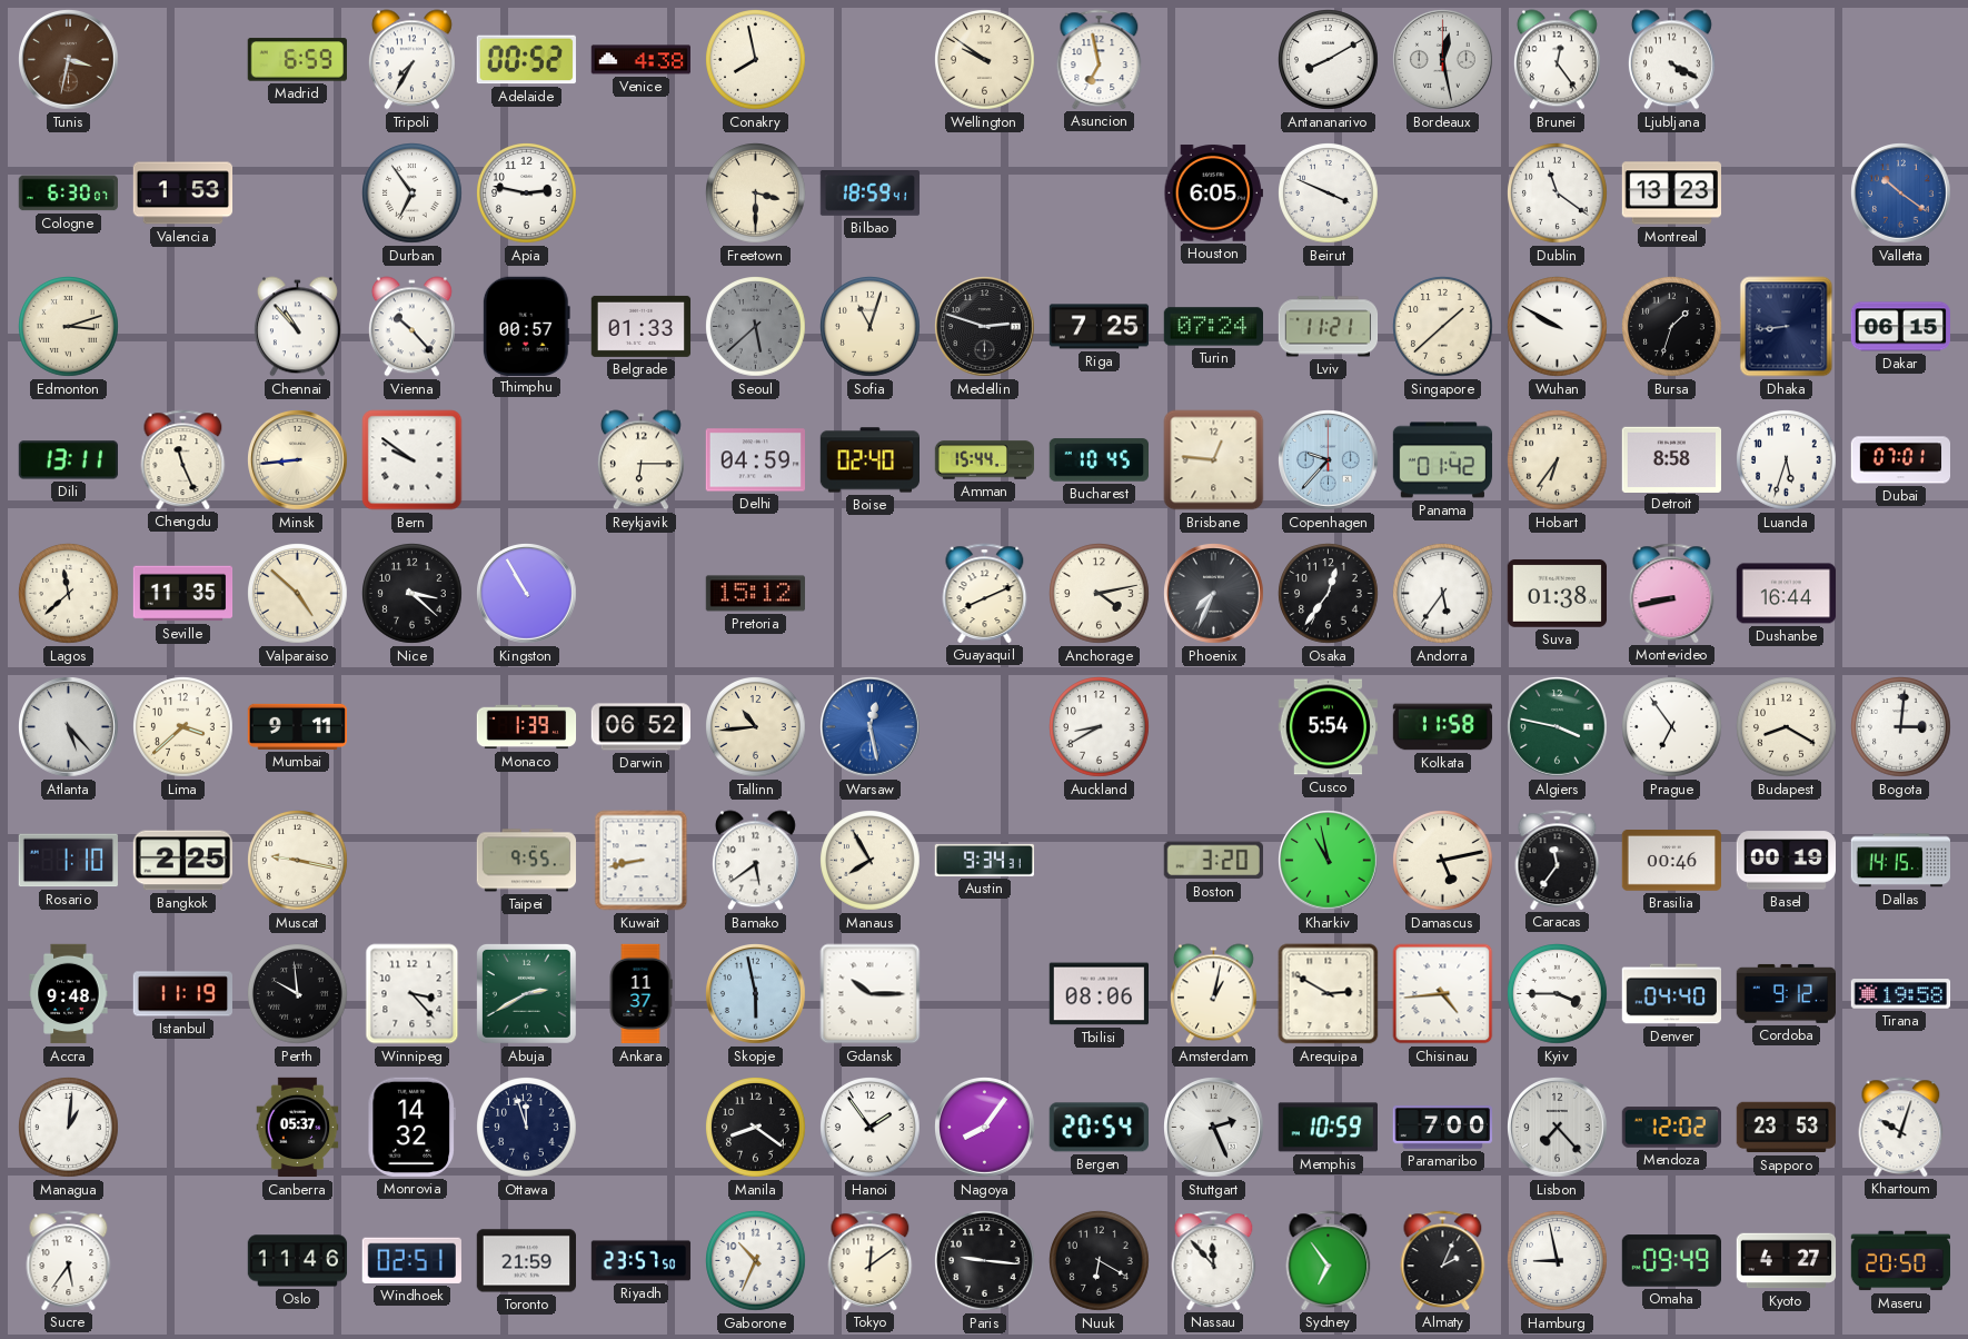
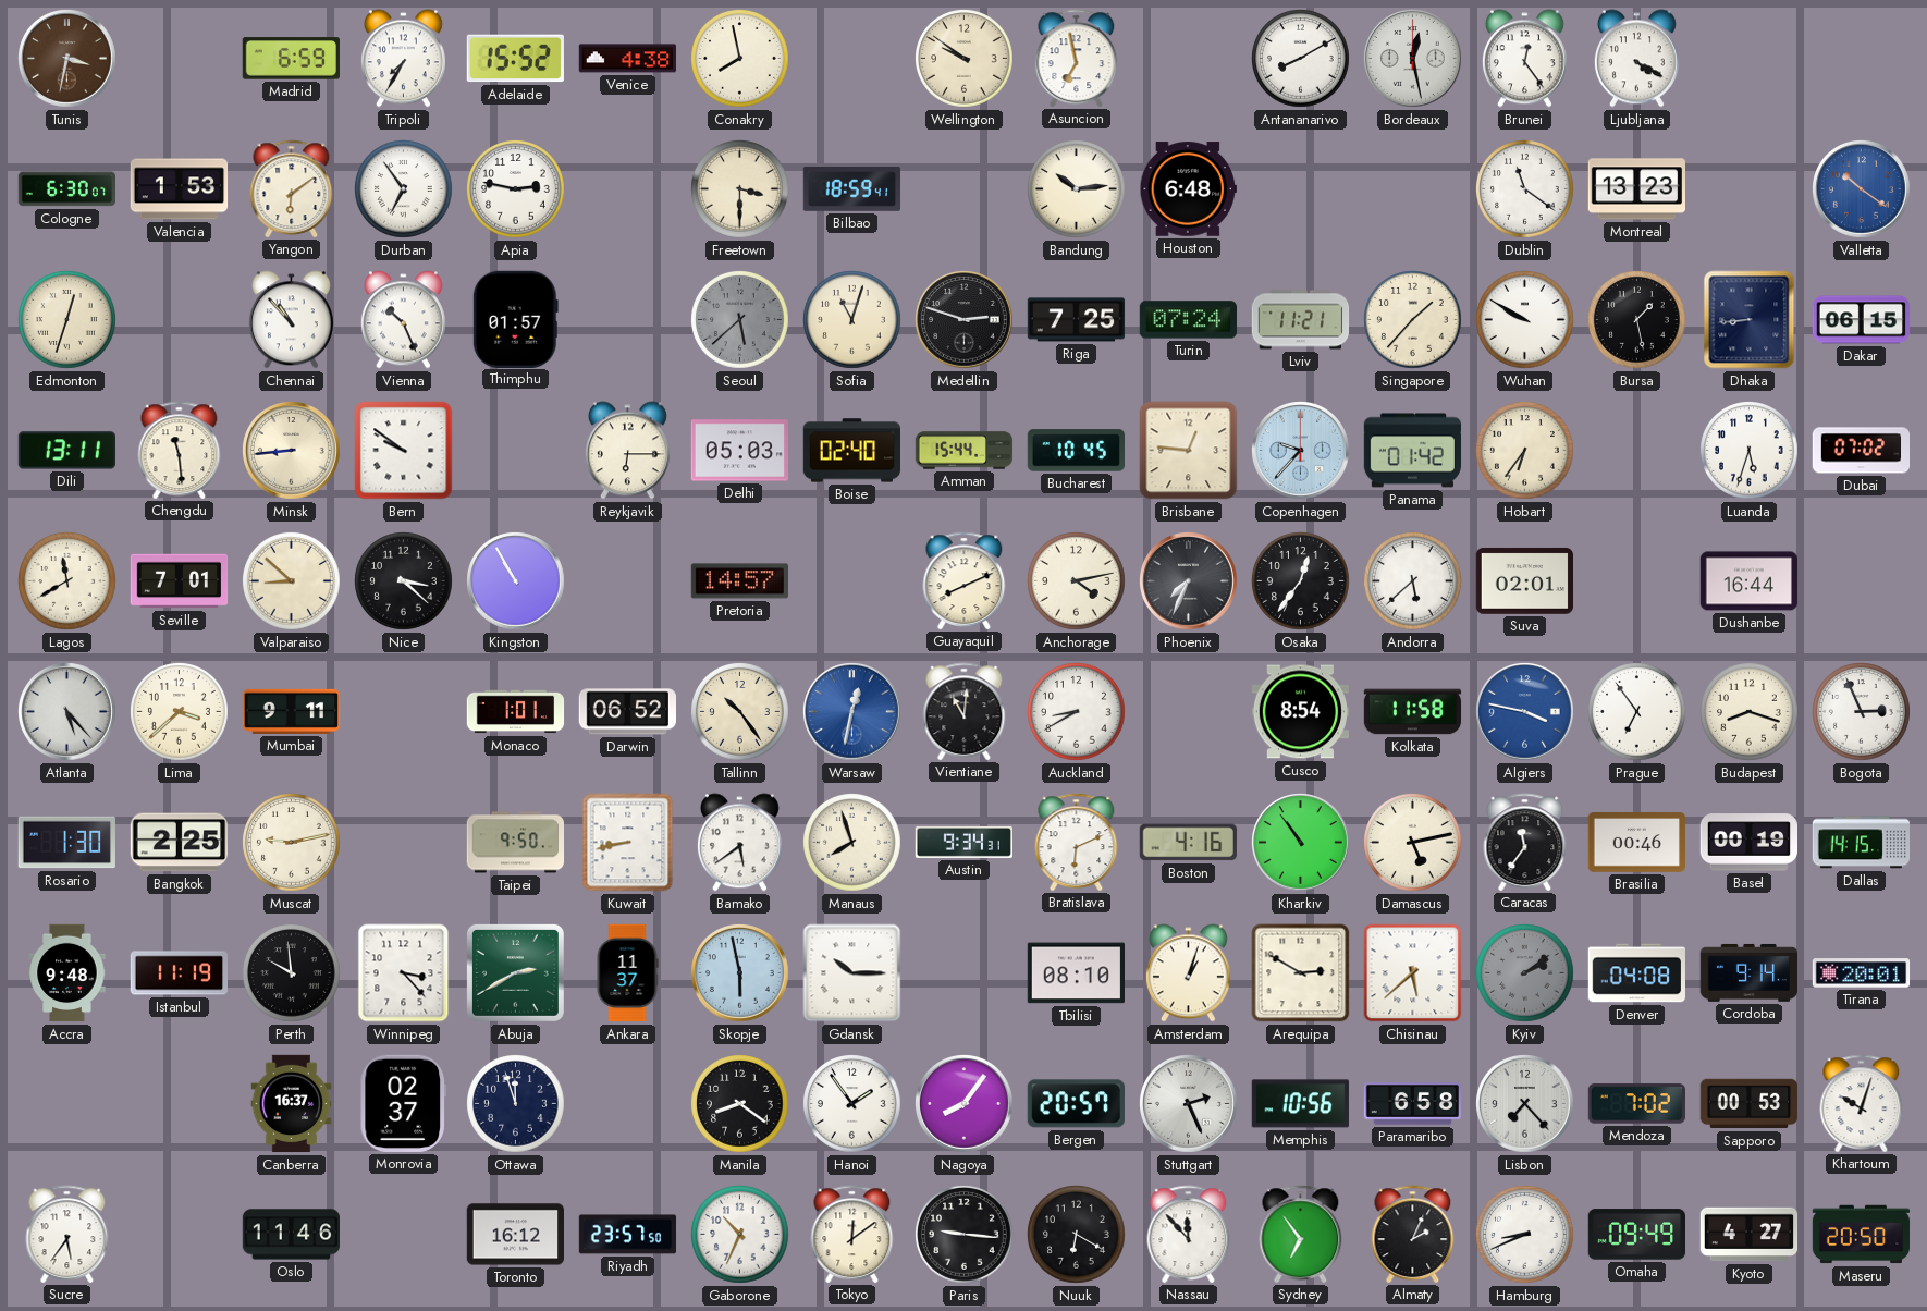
Adelaide: 00:52 -> 15:52
Yangon: none -> 6:09
Bandung: none -> 10:14
Houston: 6:05 -> 6:48
Beirut: 3:49 -> none
Edmonton: 3:12 -> 12:33
Vienna: 10:23 -> 10:26
Thimphu: 00:57 -> 01:57
Belgrade: 01:33 -> none
Singapore: 1:38 -> 1:37
Bursa: 1:33 -> 1:28
Chengdu: 11:26 -> 11:29
Delhi: 04:59 -> 05:03
Detroit: 8:58 -> none
Dubai: 07:01 -> 07:02
Lagos: 11:38 -> 11:40
Seville: 11:35 -> 7:01
Valparaiso: 4:52 -> 8:52
Pretoria: 15:12 -> 14:57
Andorra: 5:36 -> 5:38
Suva: 01:38 -> 02:01
Montevideo: 8:43 -> none
Monaco: 1:39 -> 1:01
Tallinn: 10:44 -> 10:24
Warsaw: 12:28 -> 12:32
Vientiane: none -> 11:01
Cusco: 5:54 -> 8:54
Algiers dial: green -> blue
Budapest: 8:20 -> 8:18
Bogota: 3:01 -> 2:56
Rosario: 1:10 -> 1:30
Muscat: 9:17 -> 9:13
Taipei: 9:55 -> 9:50
Manaus: 7:55 -> 7:57
Bratislava: none -> 6:11
Boston: 3:20 -> 4:16
Kharkiv: 10:58 -> 10:54
Tbilisi: 08:06 -> 08:10
Amsterdam: 1:02 -> 1:03
Chisinau: 4:44 -> 5:38
Kyiv: 3:45 -> 2:09
Kyiv dial: white -> grey
Denver: 04:40 -> 04:08
Cordoba: 9:12 -> 9:14
Tirana: 19:58 -> 20:01
Managua: 1:01 -> none
Canberra: 05:37 -> 16:37
Monrovia: 14:32 -> 02:37
Bergen: 20:54 -> 20:57
Memphis: 10:59 -> 10:56
Paramaribo: 7:00 -> 6:58
Mendoza: 12:02 -> 7:02
Sapporo: 23:53 -> 00:53
Windhoek: 02:51 -> none
Toronto: 21:59 -> 16:12
Hamburg: 8:58 -> 8:41
